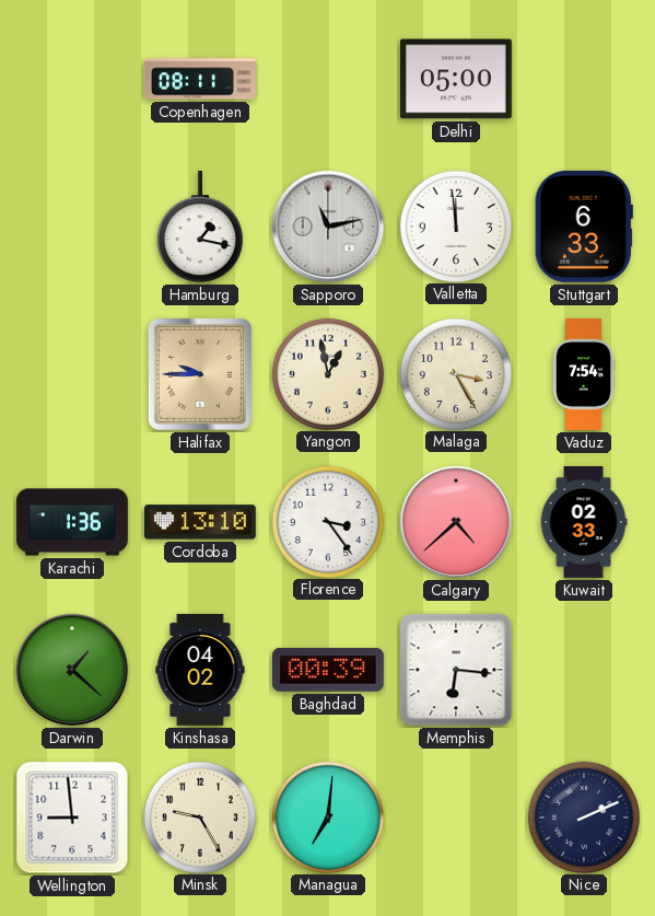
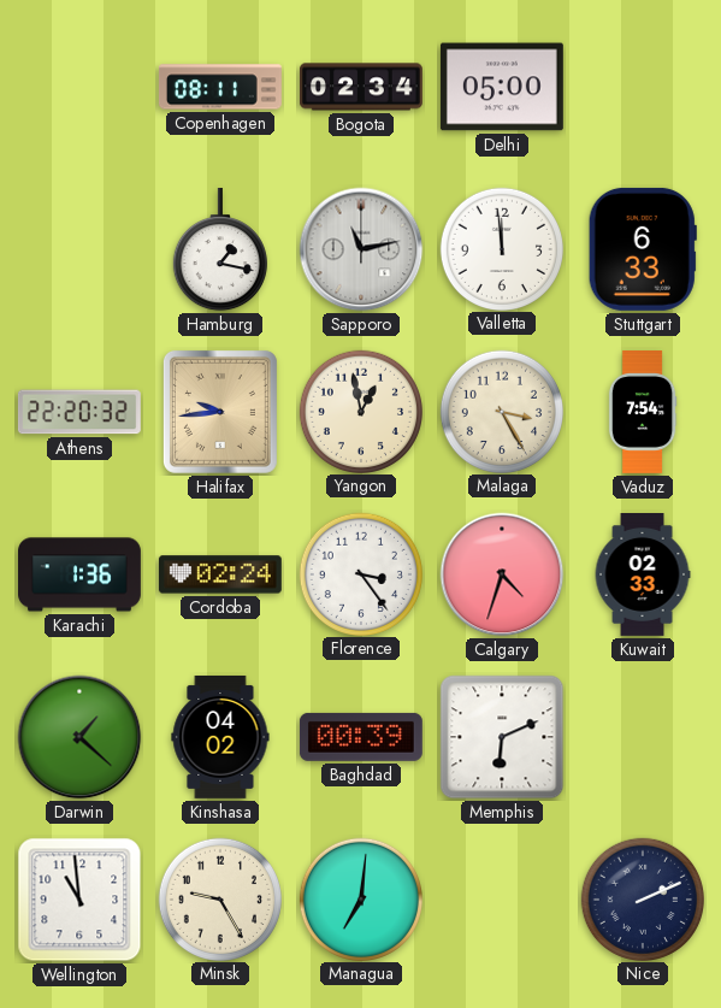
Bogota: none -> 02:34
Athens: none -> 22:20
Halifax: 9:45 -> 9:44
Cordoba: 13:10 -> 02:24
Calgary: 4:38 -> 4:33
Memphis: 6:16 -> 6:11
Wellington: 8:59 -> 10:59
